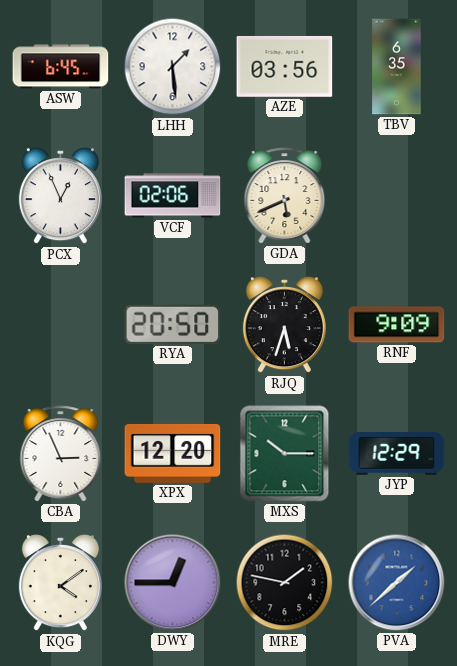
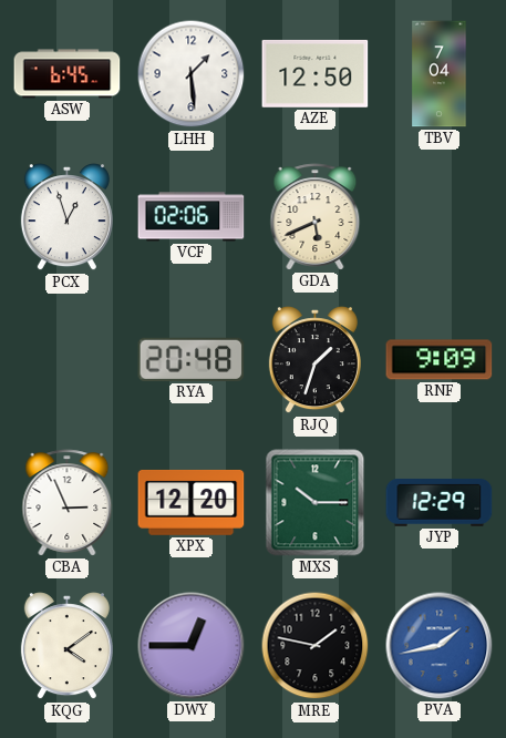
AZE: 03:56 -> 12:50
TBV: 6:35 -> 7:04
PCX: 12:56 -> 12:57
RYA: 20:50 -> 20:48
RJQ: 5:33 -> 1:33
PVA: 1:38 -> 1:43
